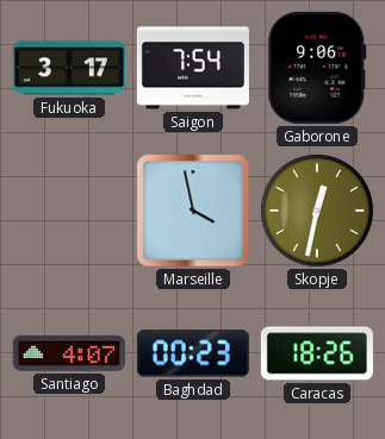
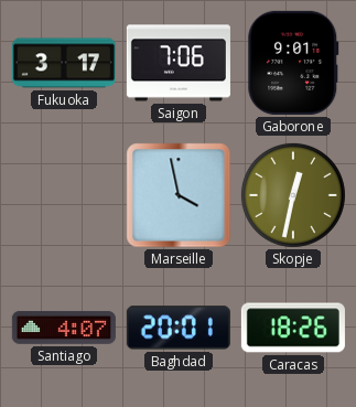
Saigon: 7:54 -> 7:06
Gaborone: 9:06 -> 9:01
Baghdad: 00:23 -> 20:01
